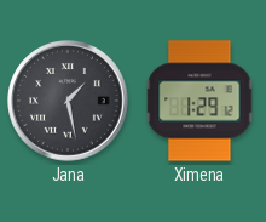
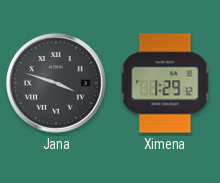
Jana: 1:28 -> 3:48
